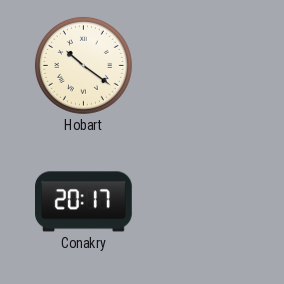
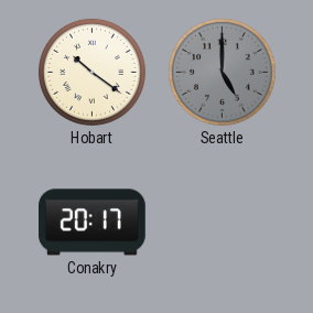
Seattle: none -> 5:00
